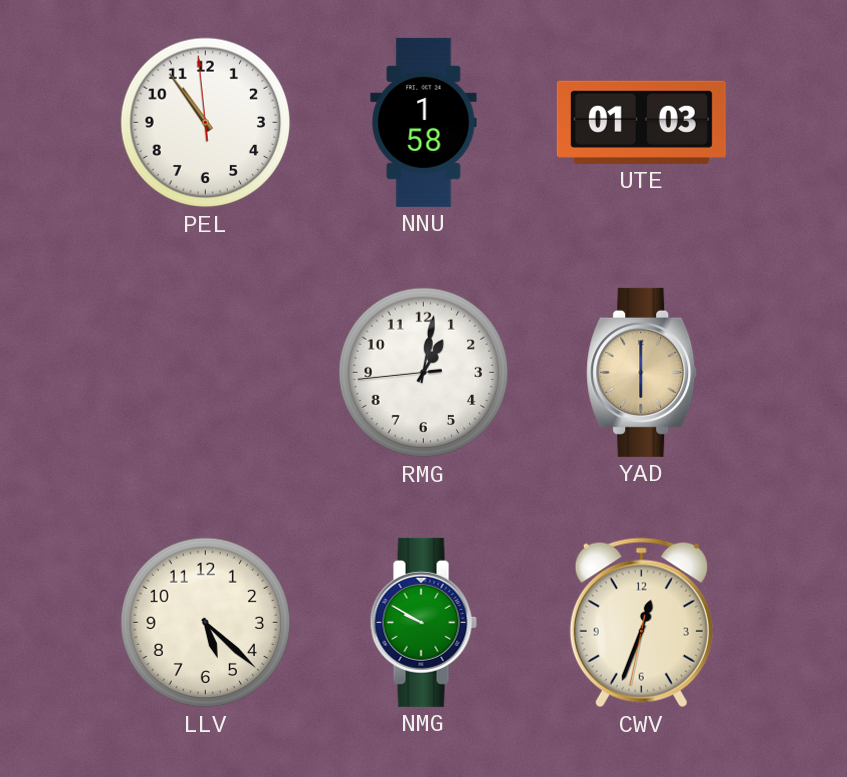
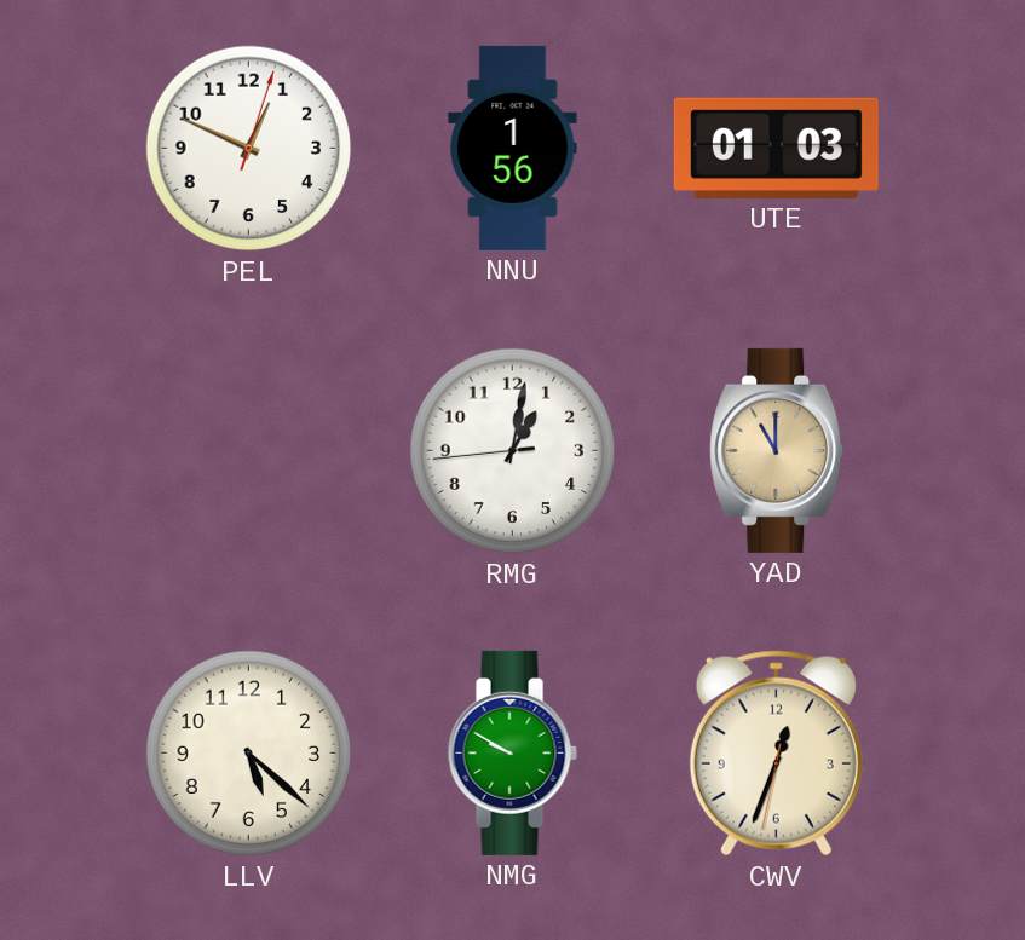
PEL: 10:53 -> 12:49
NNU: 1:58 -> 1:56
YAD: 6:00 -> 11:00
